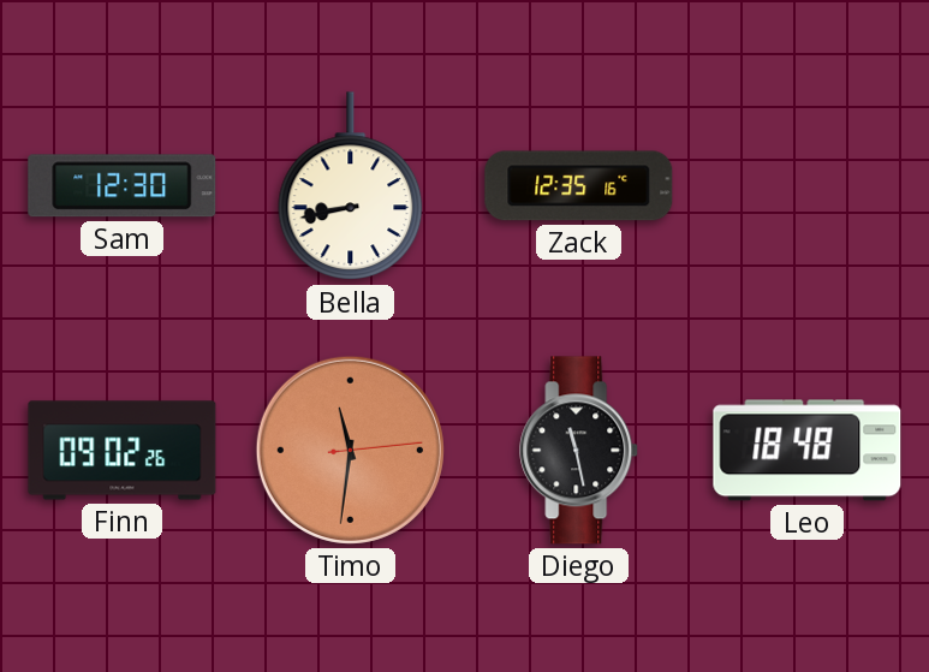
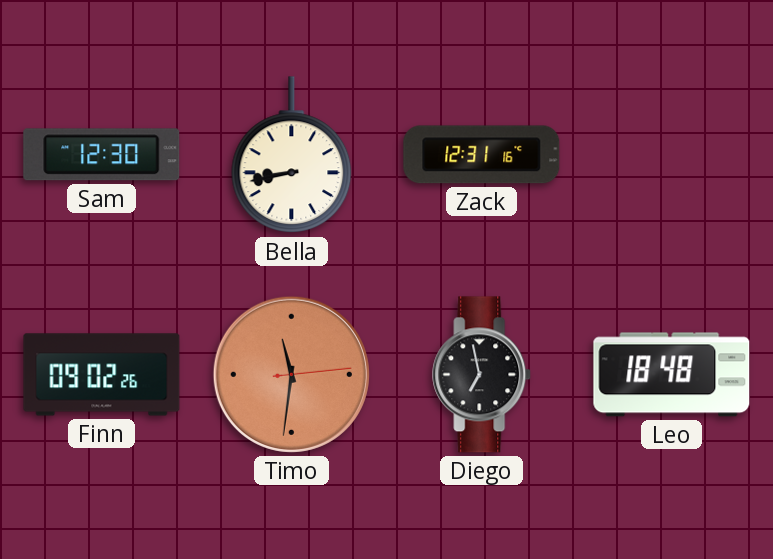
Zack: 12:35 -> 12:31
Diego: 11:28 -> 6:58
